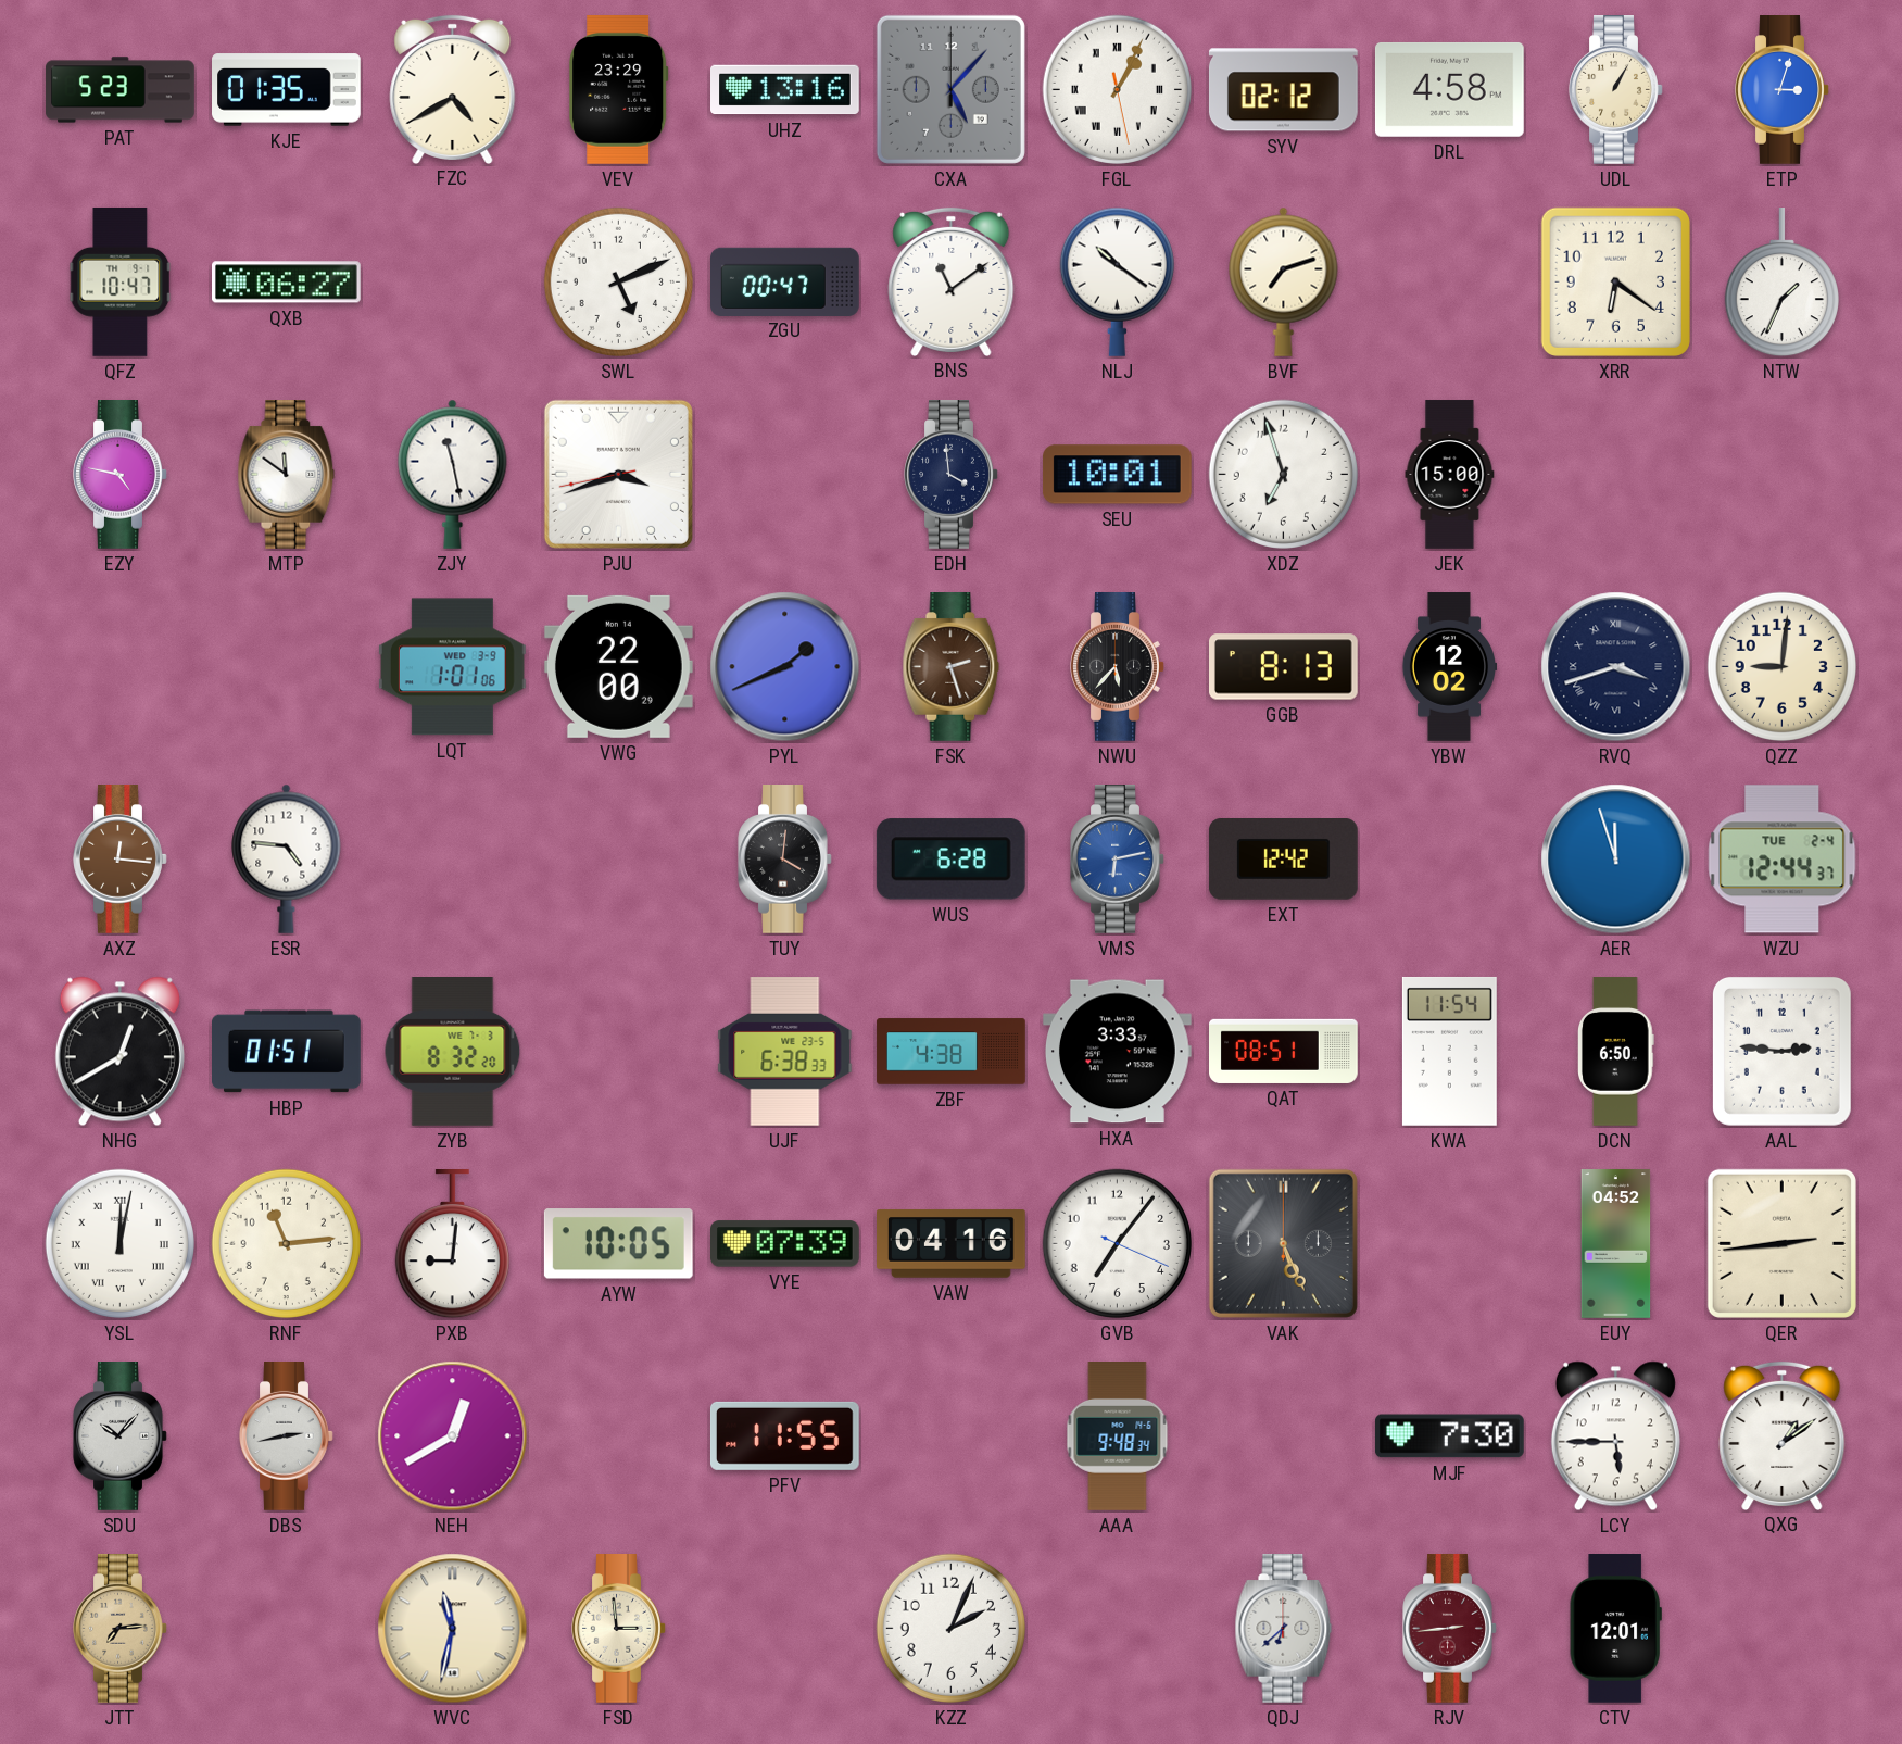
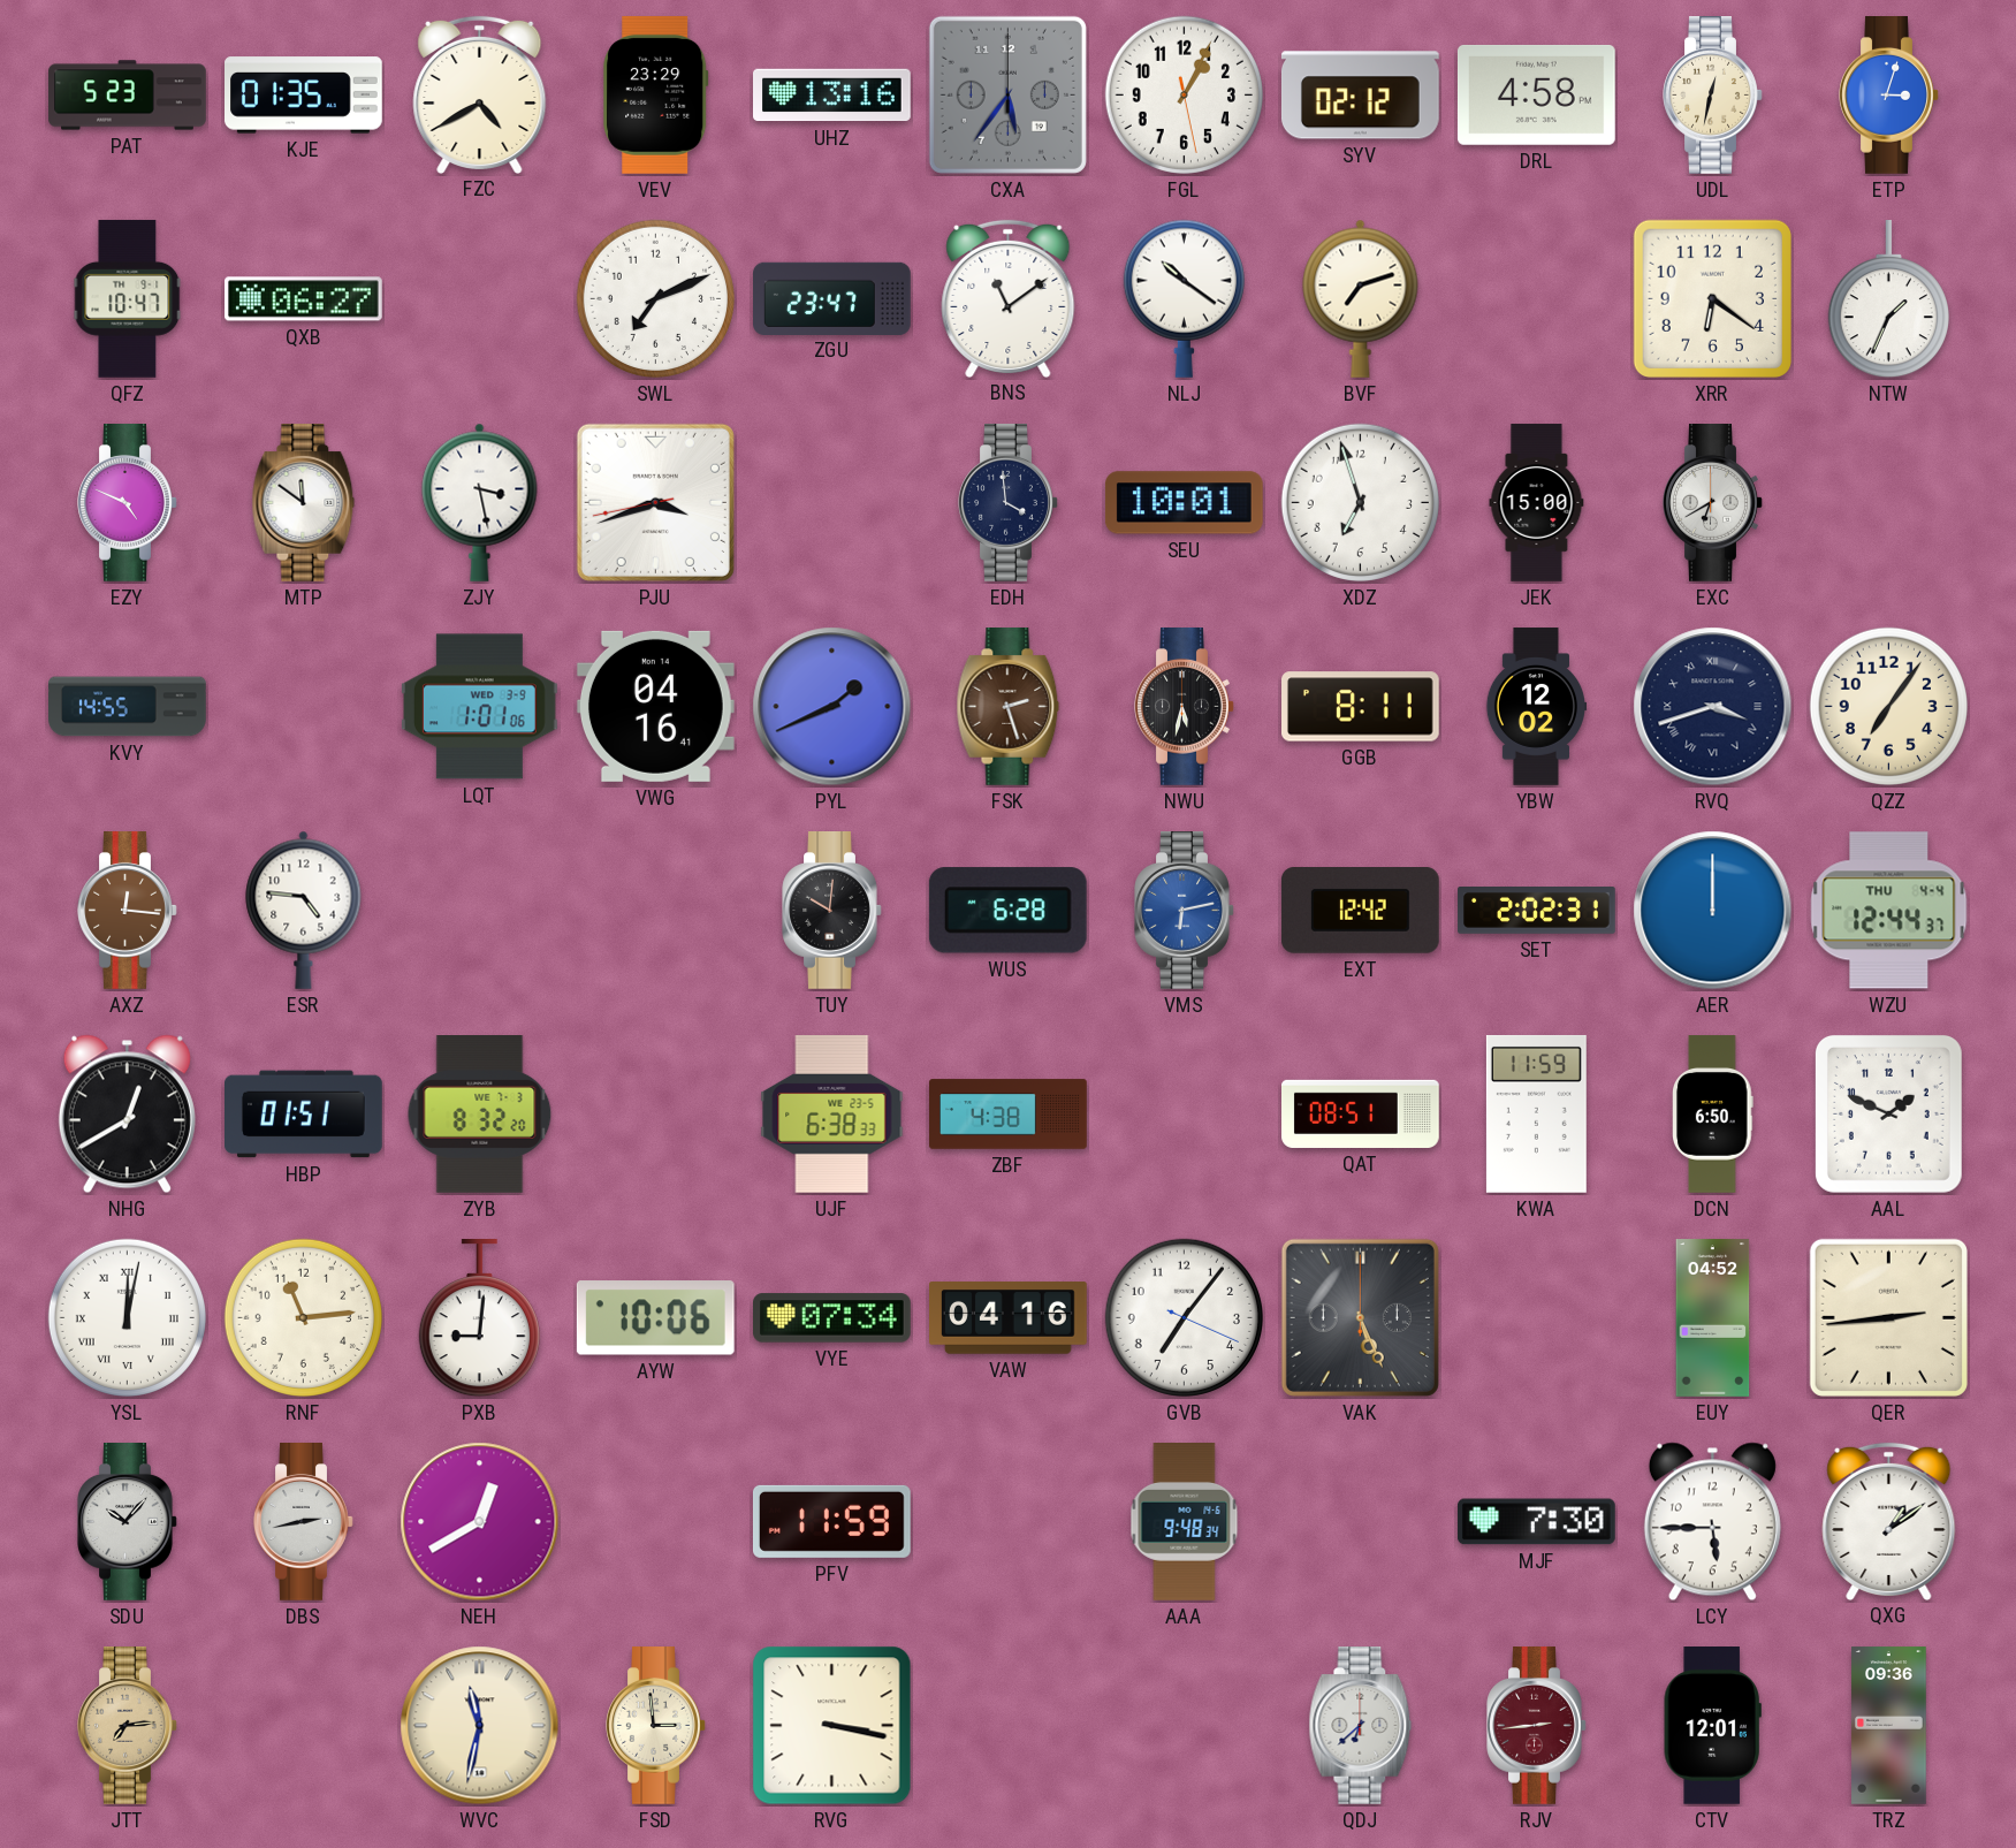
CXA: 5:07 -> 5:36
FGL numerals: Roman -> Arabic
UDL: 1:05 -> 12:32
SWL: 5:11 -> 7:11
ZGU: 00:47 -> 23:47
EZY: 4:47 -> 4:49
ZJY: 11:28 -> 3:28
EXC: none -> 6:40
KVY: none -> 14:55
VWG: 22:00 -> 04:16
NWU: 5:37 -> 5:32
GGB: 8:13 -> 8:11
QZZ: 9:01 -> 7:06
TUY: 4:01 -> 10:01
SET: none -> 2:02
AER: 11:57 -> 12:00
WZU date: TUE 2-4 -> THU 4-4
HXA: 3:33 -> none
KWA: 11:54 -> 11:59
AAL: 2:46 -> 1:49
AYW: 10:05 -> 10:06
VYE: 07:39 -> 07:34
PFV: 11:55 -> 11:59
RVG: none -> 3:17
KZZ: 2:04 -> none
TRZ: none -> 09:36
